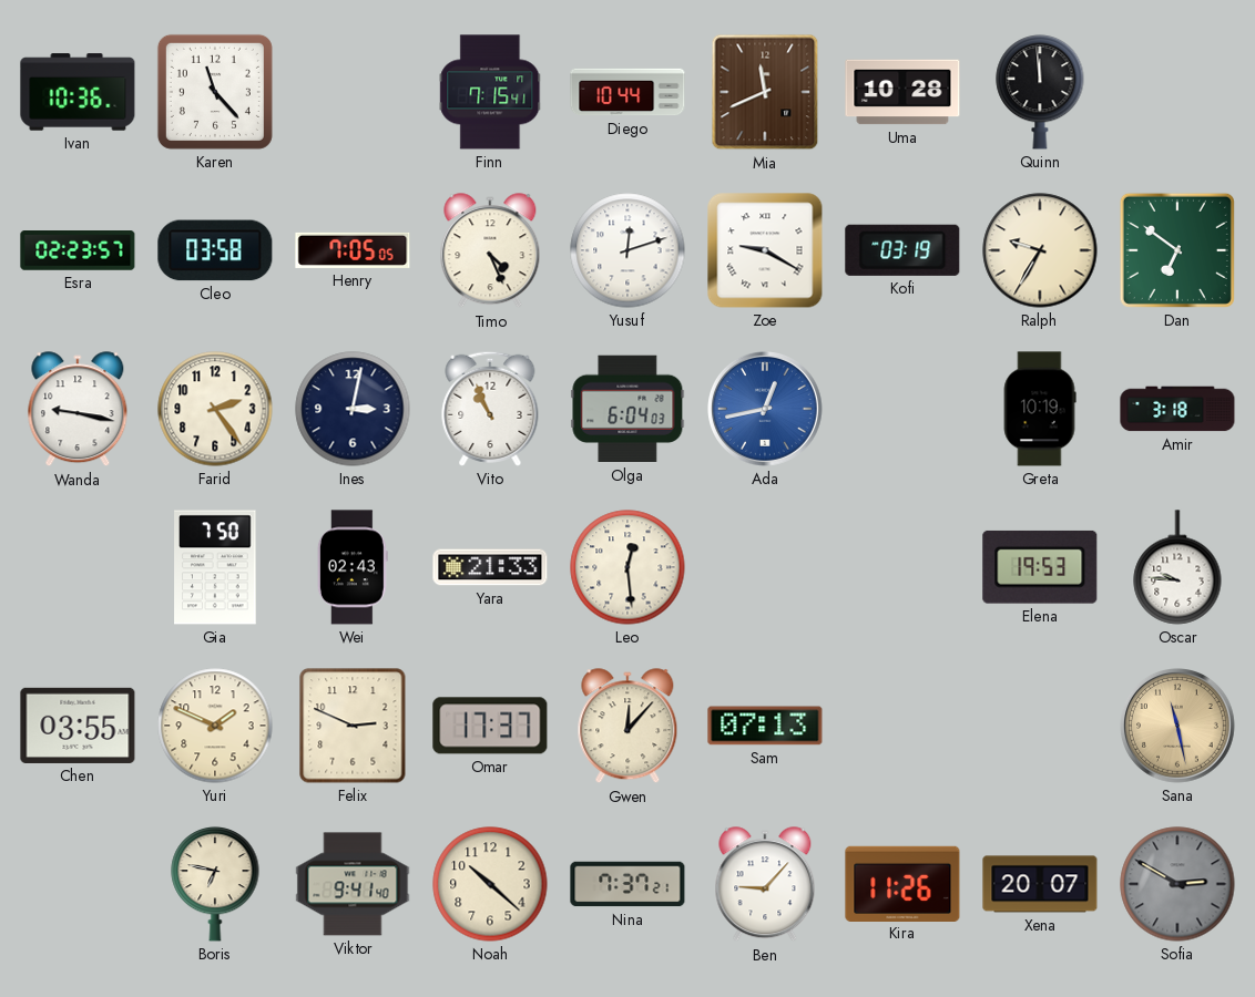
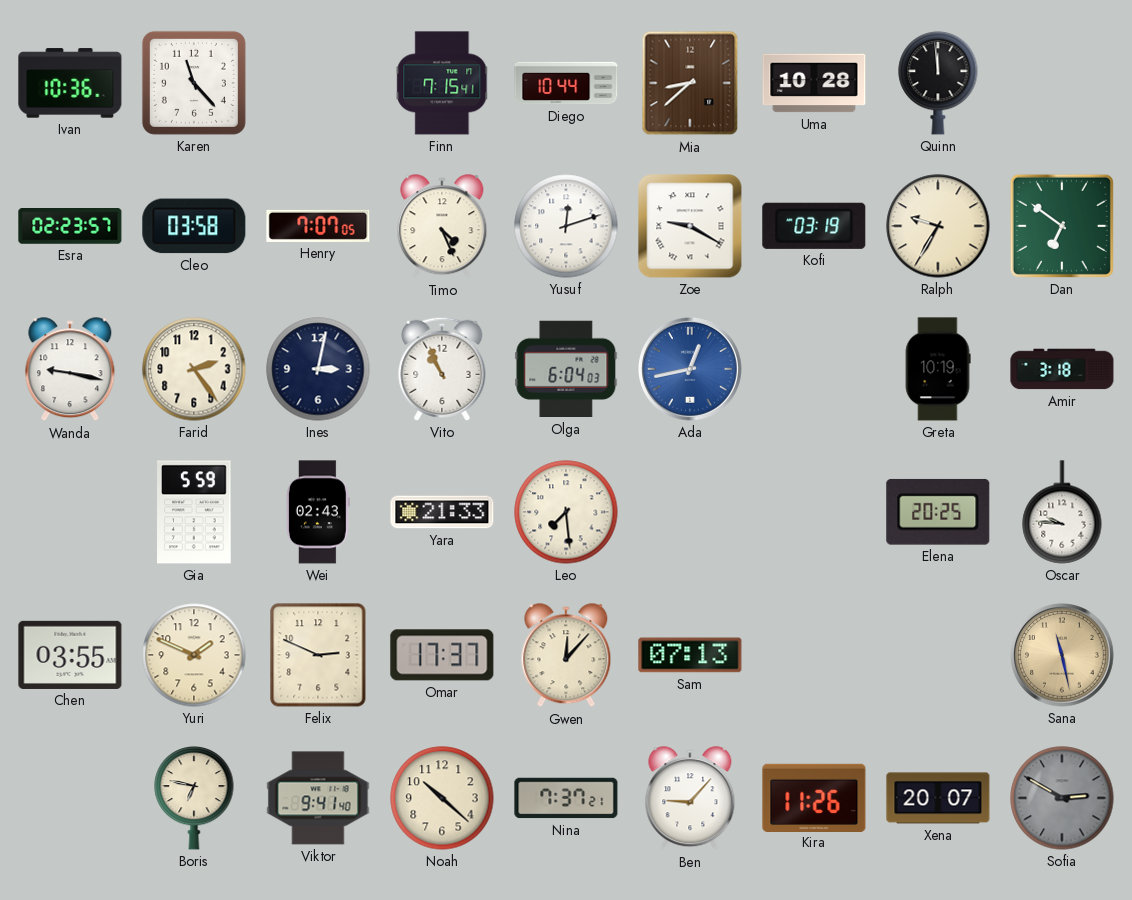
Mia: 11:41 -> 8:38
Henry: 7:05 -> 7:07
Gia: 7:50 -> 5:59
Leo: 12:29 -> 7:29
Elena: 19:53 -> 20:25
